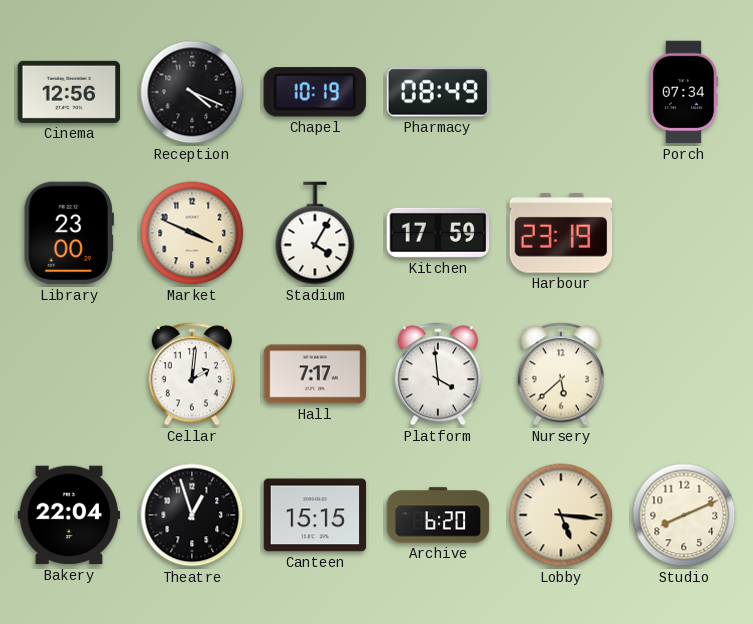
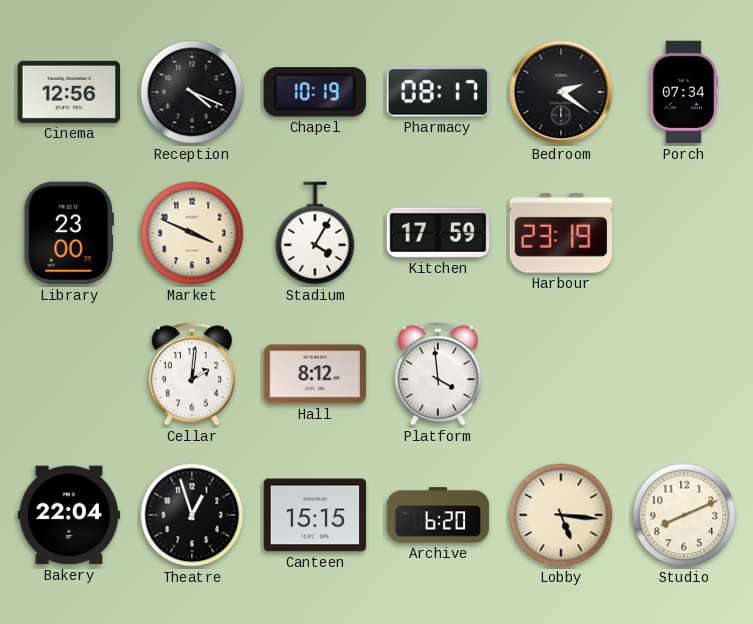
Pharmacy: 08:49 -> 08:17
Bedroom: none -> 2:21
Hall: 7:17 -> 8:12
Nursery: 5:38 -> none
